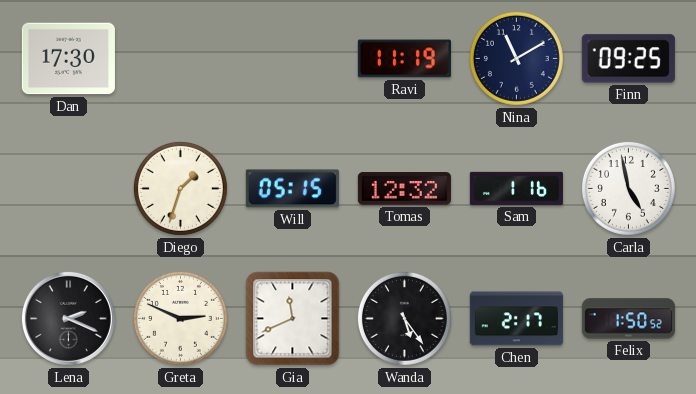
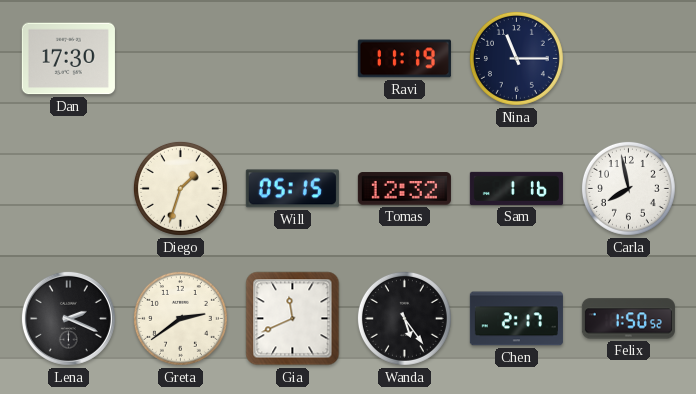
Nina: 11:10 -> 11:15
Finn: 09:25 -> none
Carla: 4:58 -> 7:58
Greta: 2:49 -> 2:39
